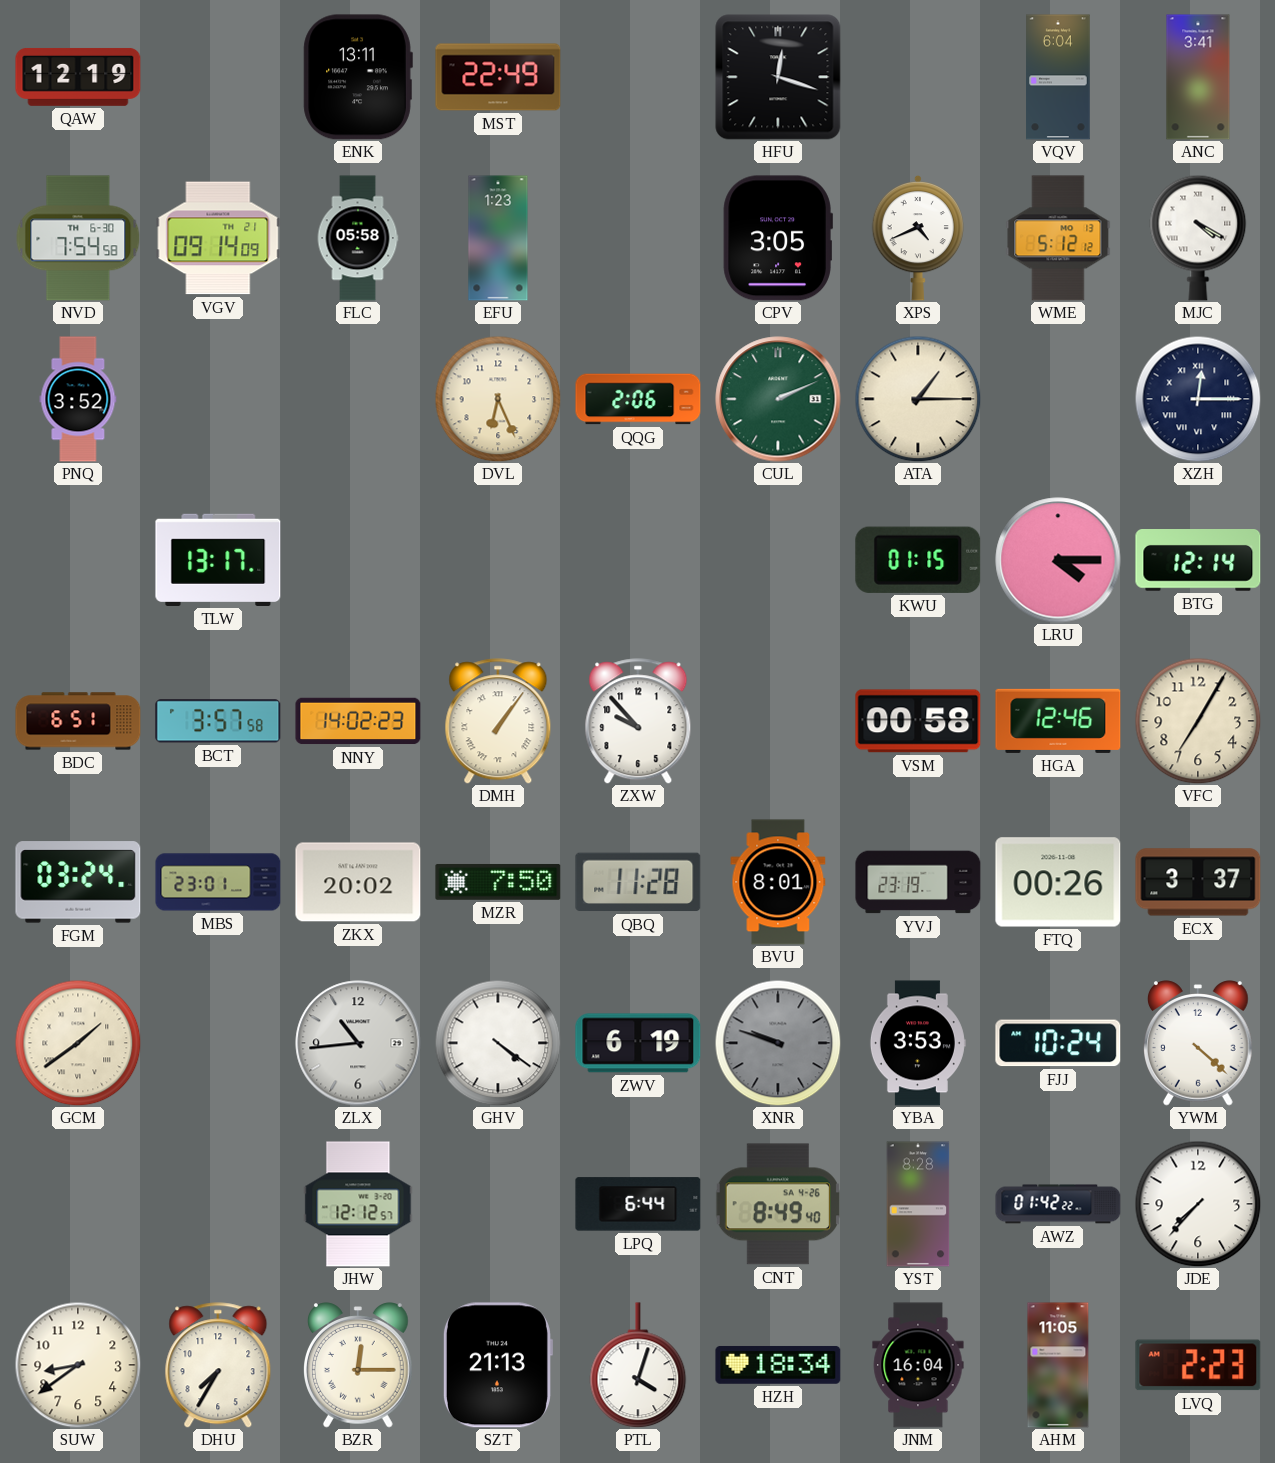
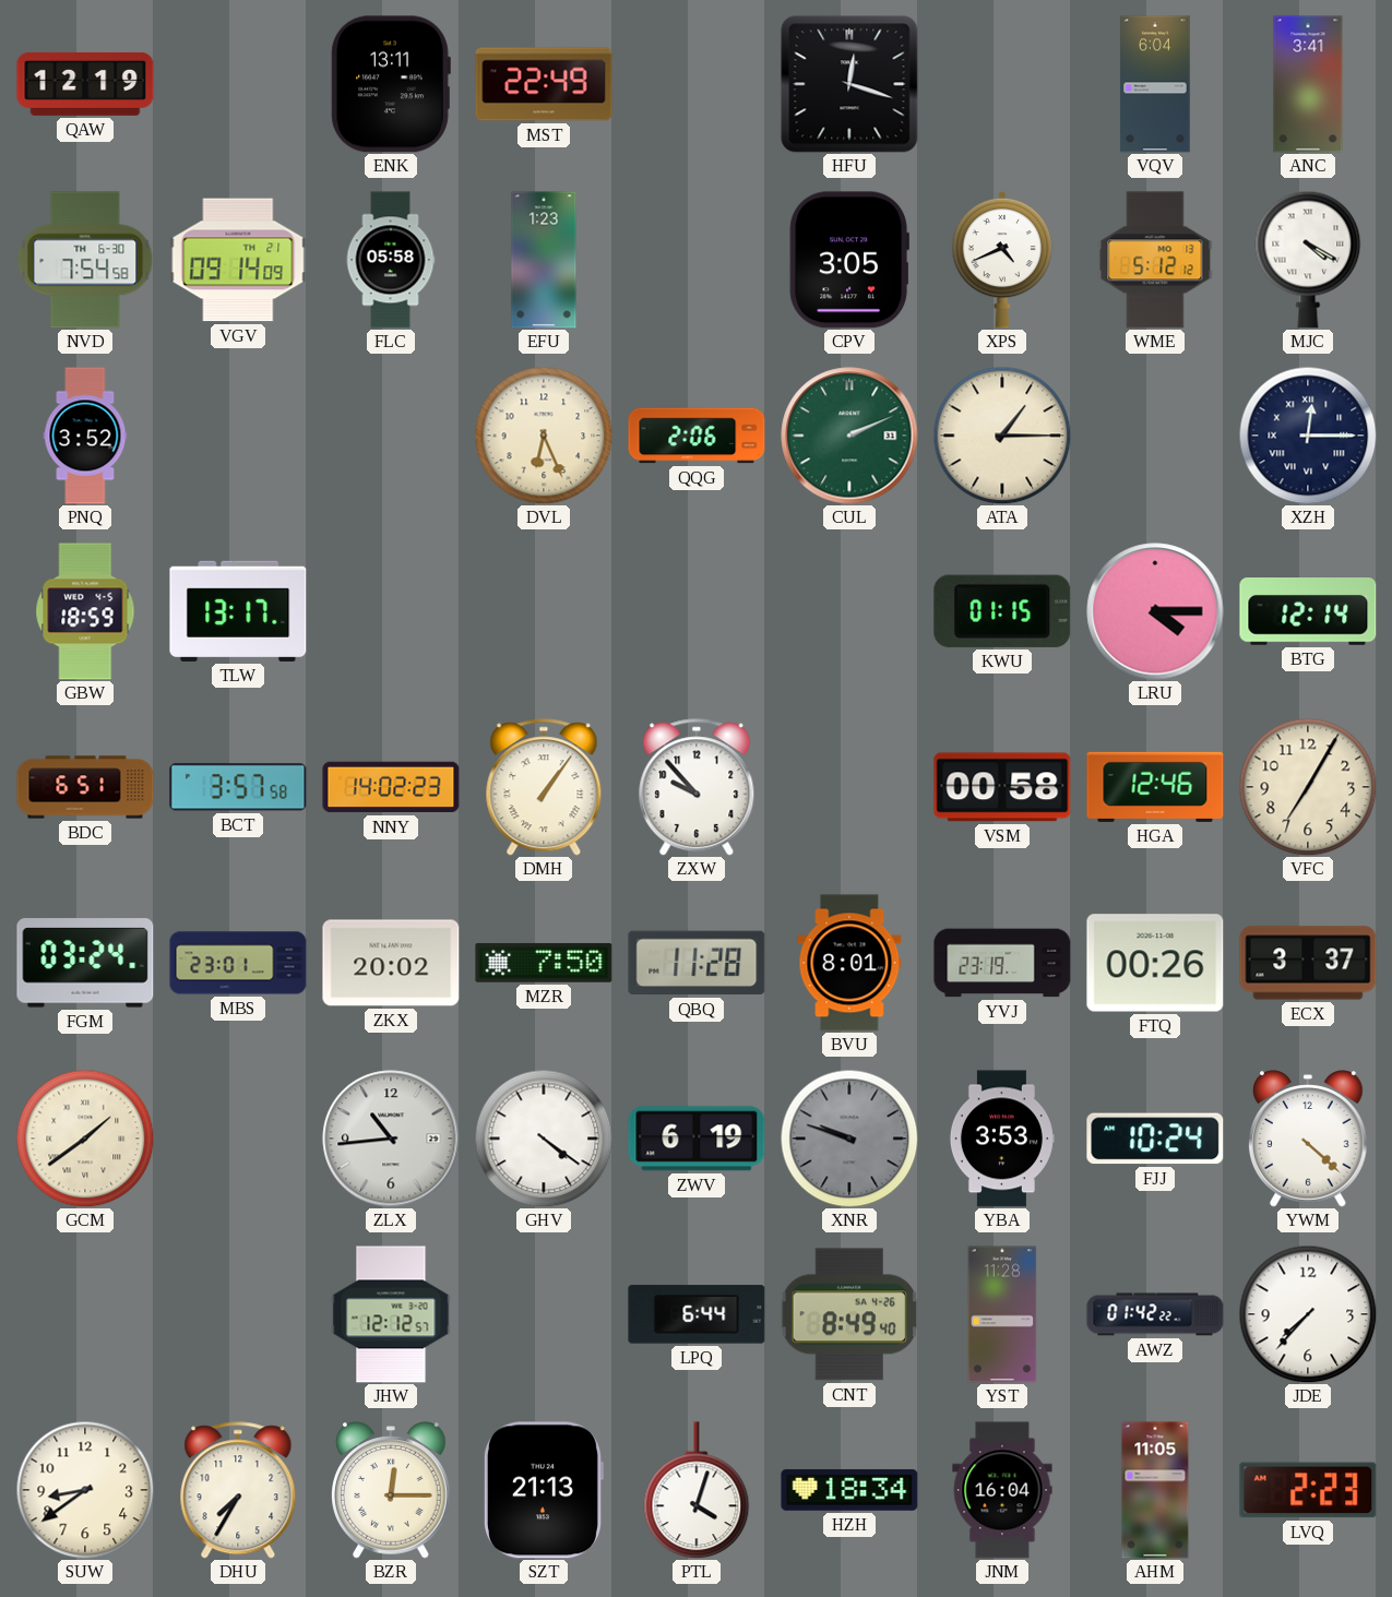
GBW: none -> 18:59
YST: 8:28 -> 11:28
